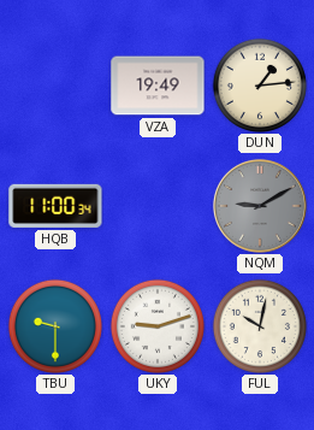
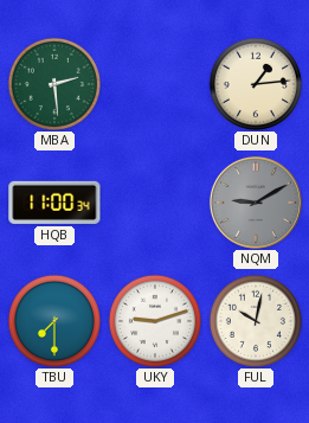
MBA: none -> 2:29
VZA: 19:49 -> none
TBU: 9:30 -> 7:30
